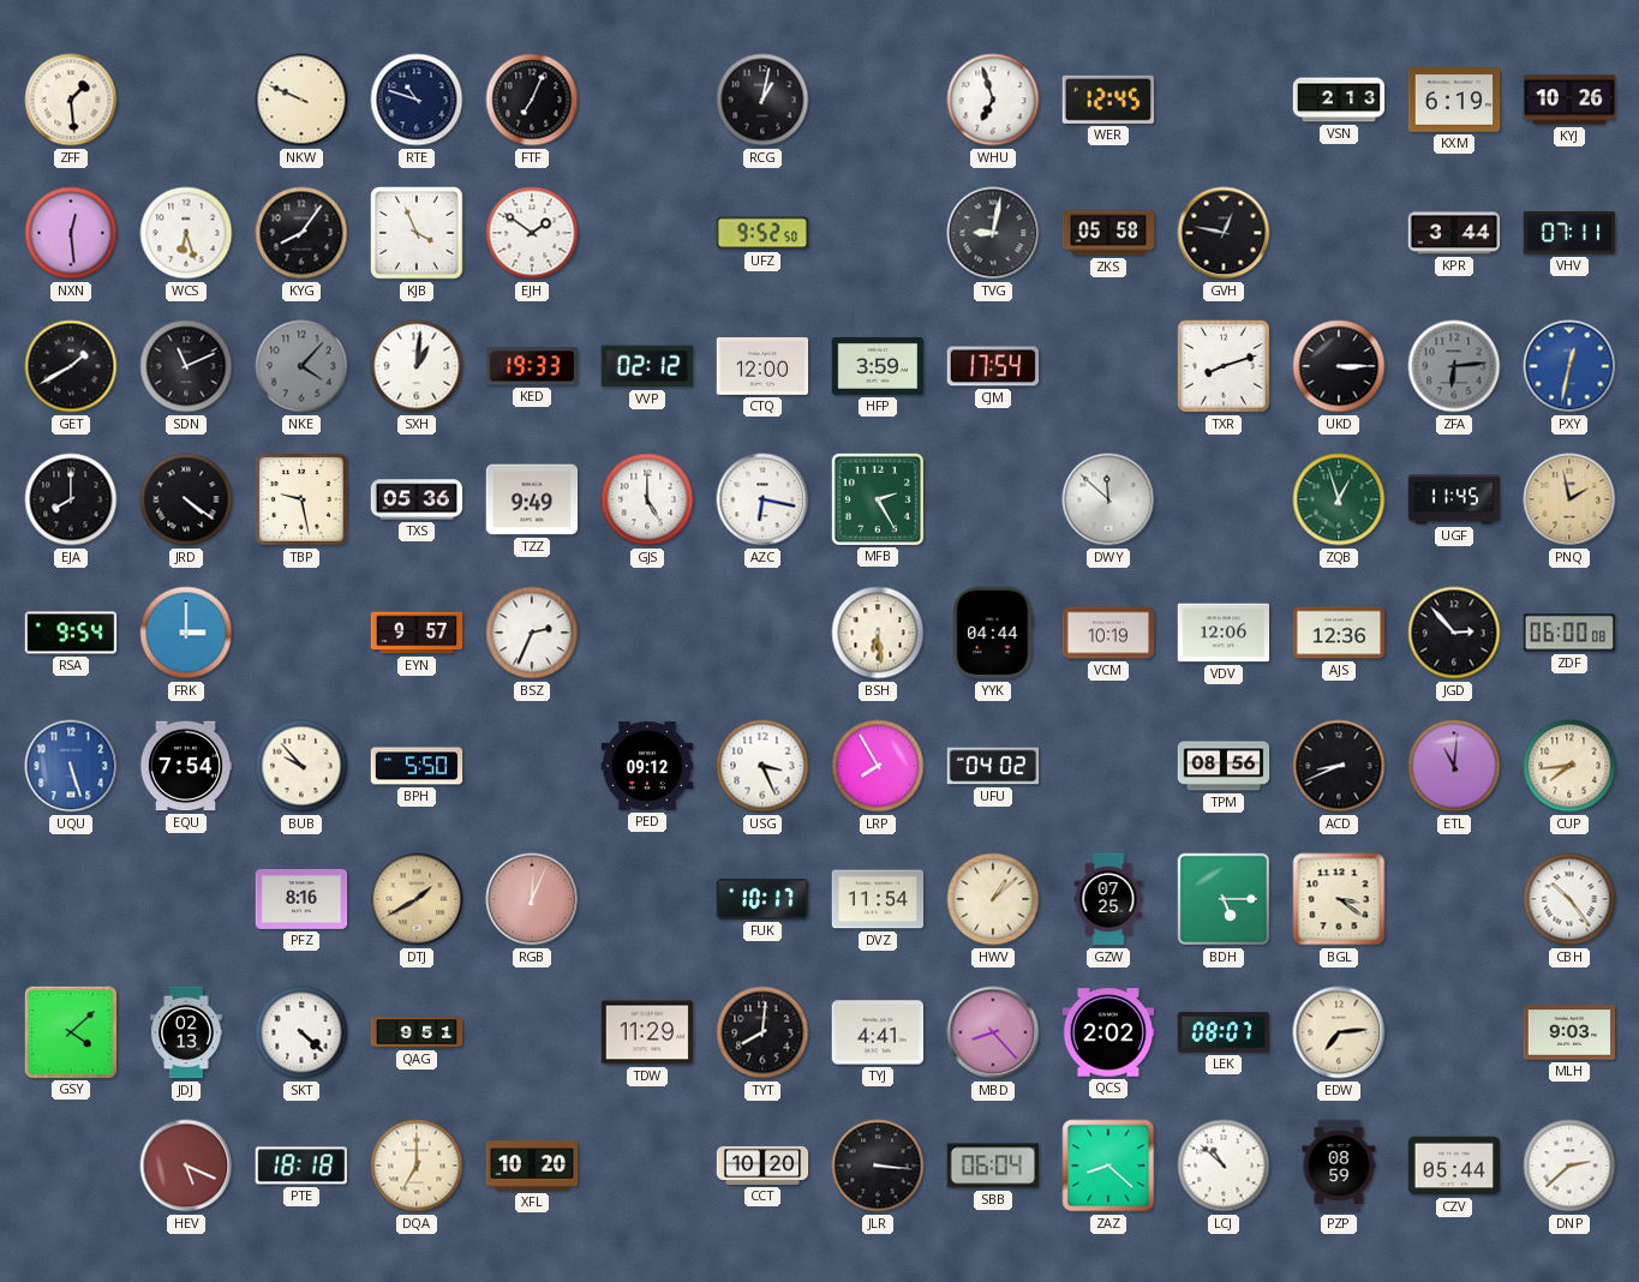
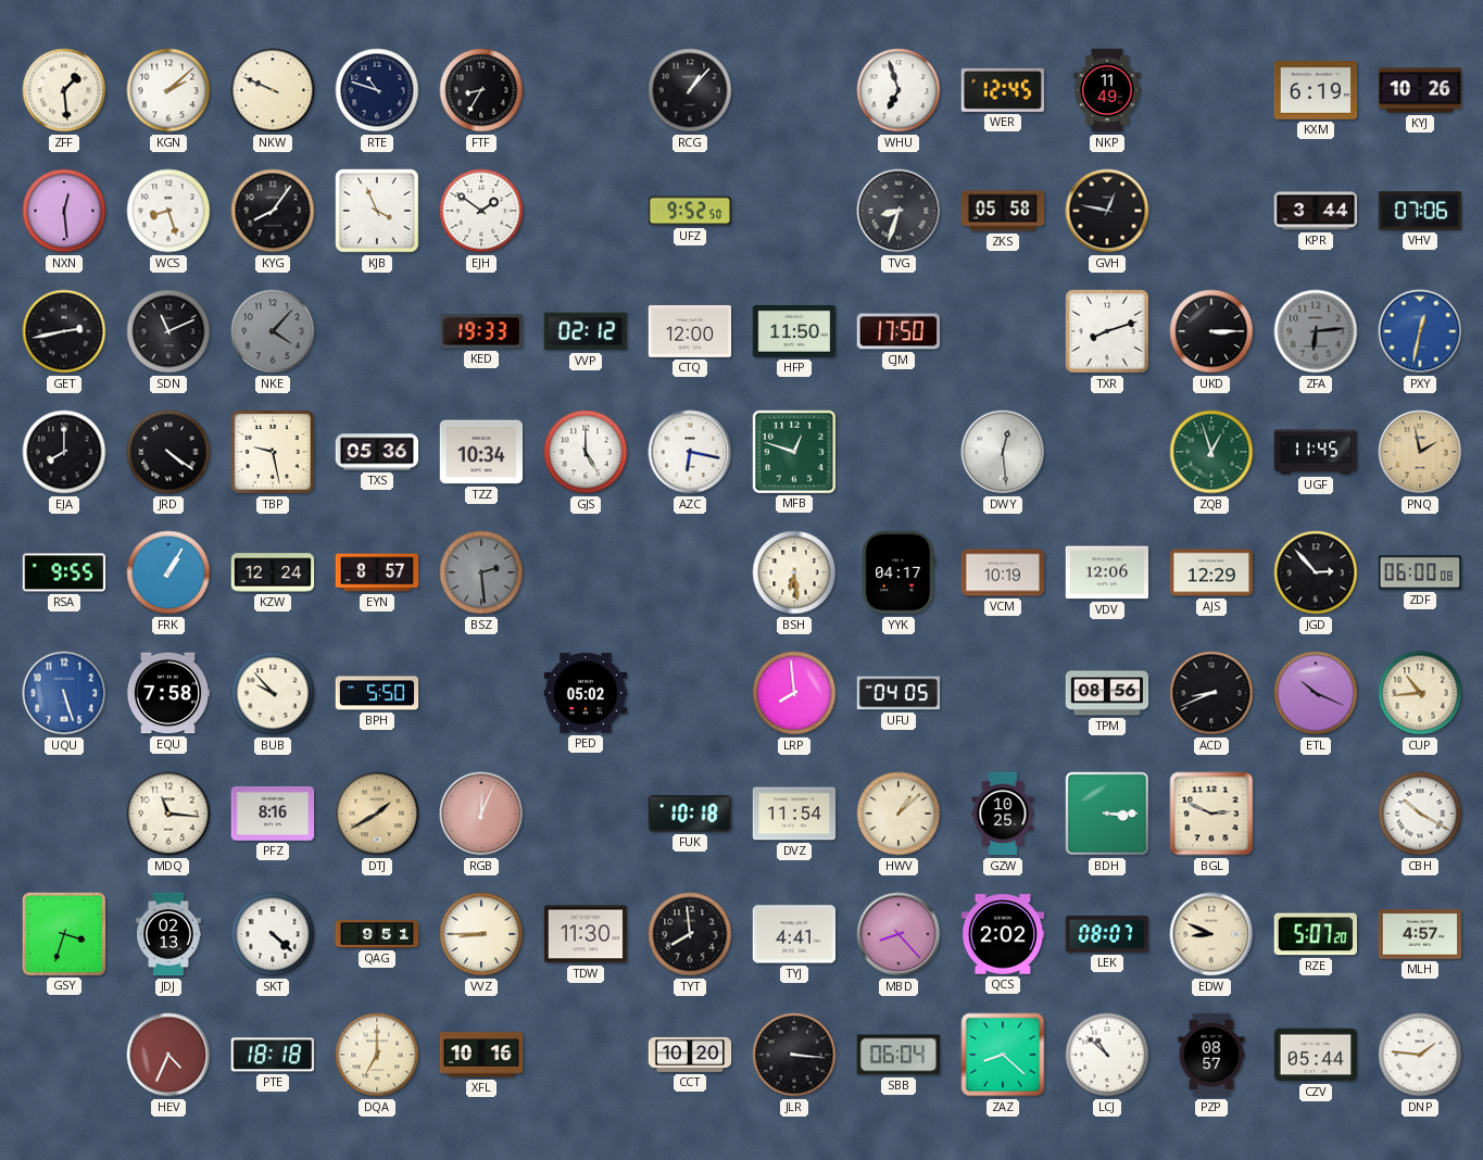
KGN: none -> 2:08
FTF: 7:04 -> 8:35
RCG: 1:02 -> 1:07
NKP: none -> 11:49
VSN: 2:13 -> none
WCS: 6:27 -> 8:27
TVG: 9:02 -> 8:33
VHV: 07:11 -> 07:06
GET: 1:40 -> 2:43
SXH: 1:01 -> none
HFP: 3:59 -> 11:50
CJM: 17:54 -> 17:50
TZZ: 9:49 -> 10:34
MFB: 2:25 -> 12:48
DWY: 11:52 -> 12:29
RSA: 9:54 -> 9:55
FRK: 3:00 -> 1:05
KZW: none -> 12:24
EYN: 9:57 -> 8:57
BSZ: 2:34 -> 2:29
BSZ dial: white -> grey
YYK: 04:44 -> 04:17
AJS: 12:36 -> 12:29
EQU: 7:54 -> 7:58
PED: 09:12 -> 05:02
USG: 3:26 -> none
LRP: 7:55 -> 7:59
UFU: 04:02 -> 04:05
ETL: 11:01 -> 10:19
CUP: 7:44 -> 10:44
MDQ: none -> 11:16
FUK: 10:17 -> 10:18
GZW: 07:25 -> 10:25
BDH: 5:15 -> 3:15
BGL: 3:21 -> 2:49
CBH: 10:24 -> 10:20
GSY: 4:08 -> 3:33
VVZ: none -> 8:45
TDW: 11:29 -> 11:30
TYT: 8:01 -> 7:59
EDW: 7:14 -> 8:49
RZE: none -> 5:07
MLH: 9:03 -> 4:57
HEV: 5:19 -> 4:34
XFL: 10:20 -> 10:16
PZP: 08:59 -> 08:57
DNP: 2:38 -> 1:46
